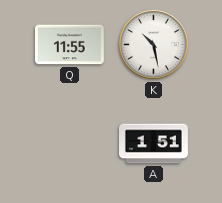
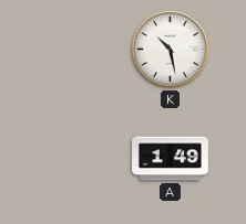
Q: 11:55 -> none
A: 1:51 -> 1:49
